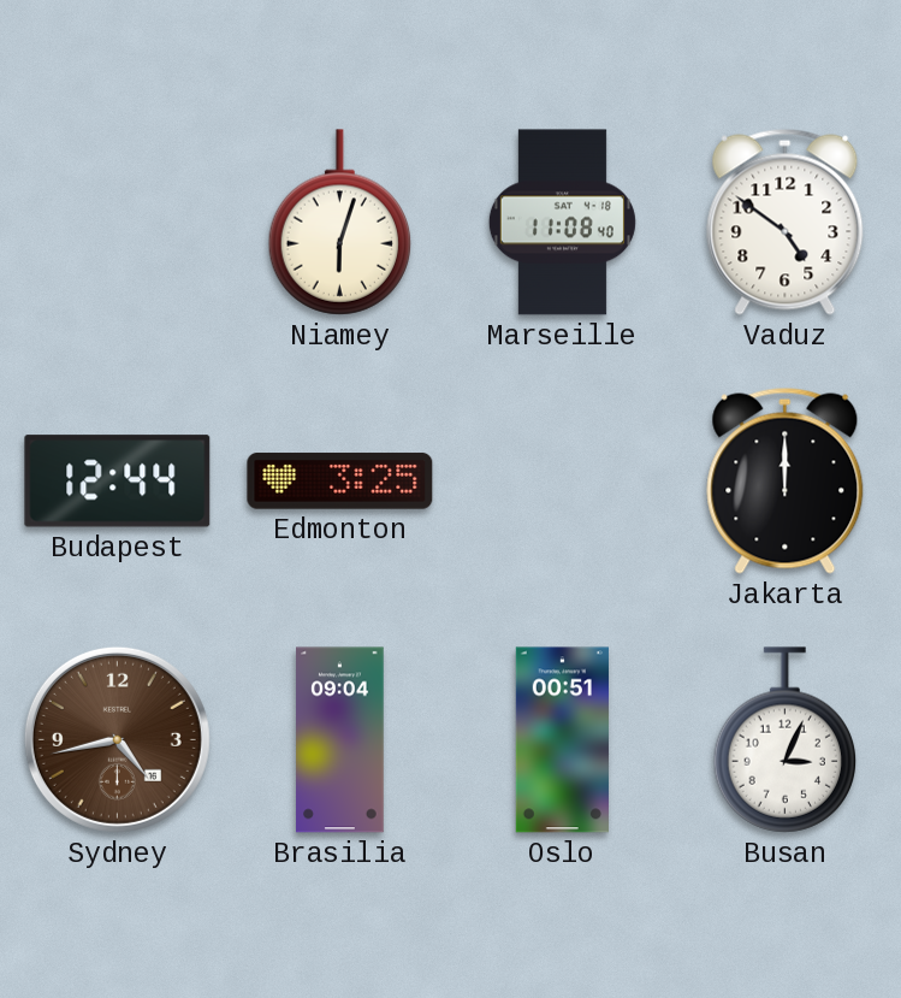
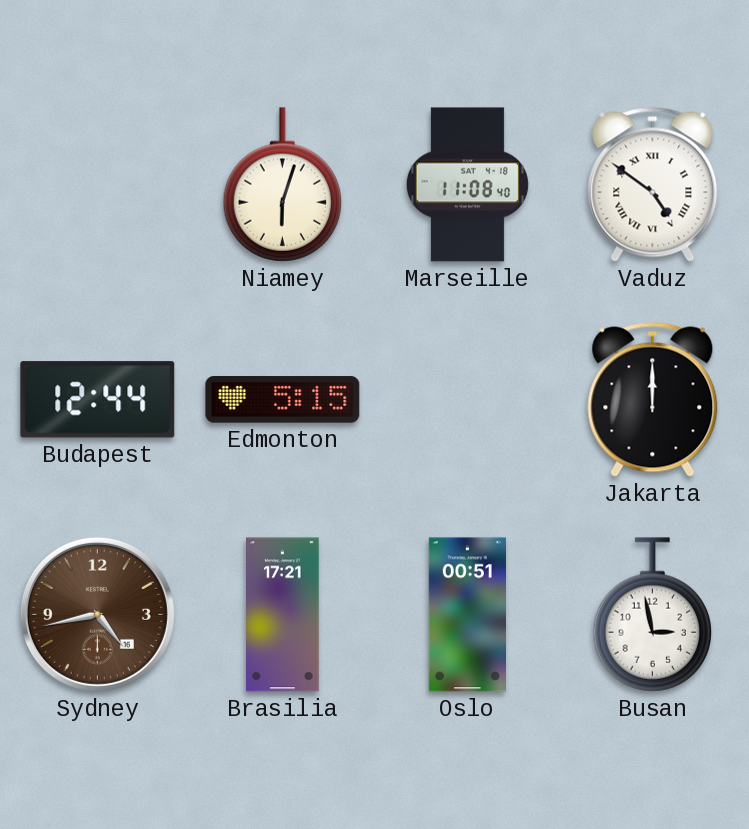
Vaduz numerals: Arabic -> Roman
Edmonton: 3:25 -> 5:15
Brasilia: 09:04 -> 17:21
Busan: 3:04 -> 2:58
